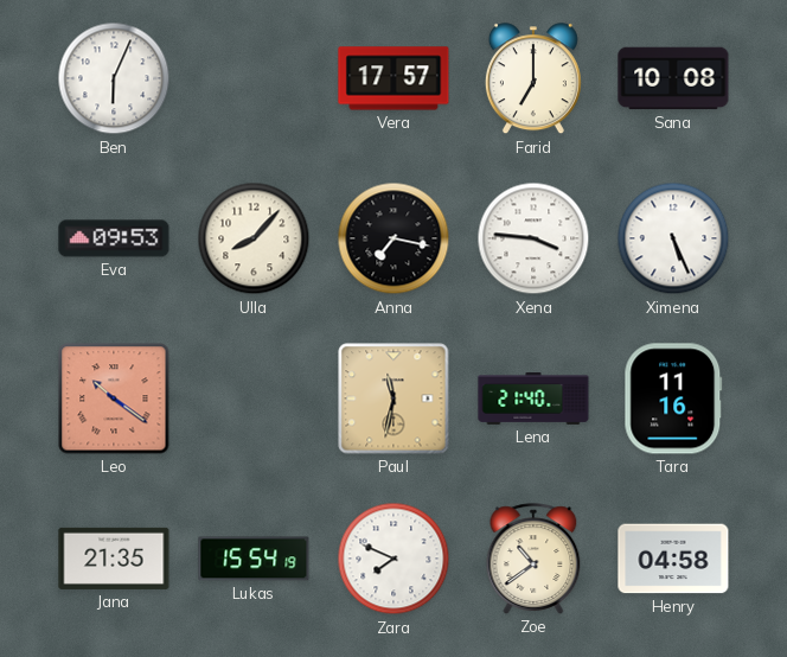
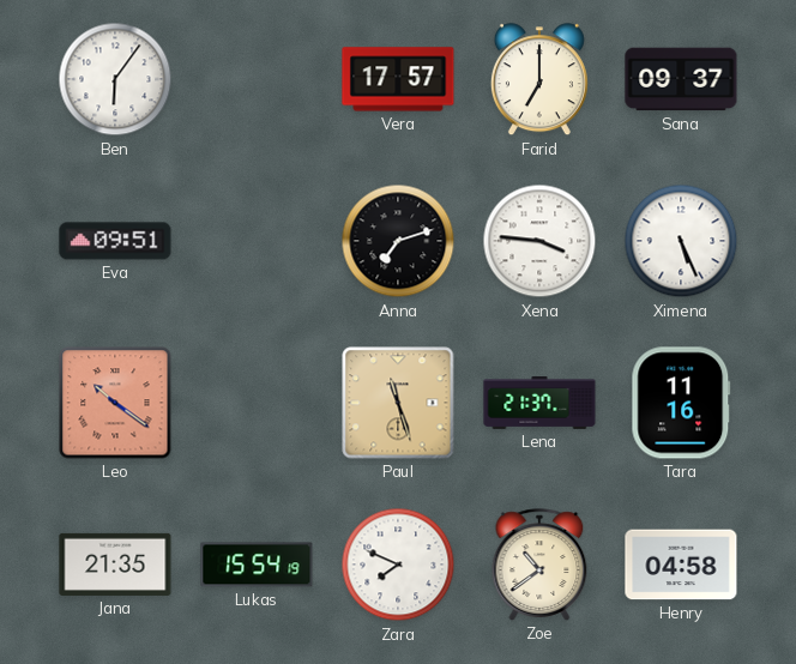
Ben: 6:04 -> 6:06
Sana: 10:08 -> 09:37
Eva: 09:53 -> 09:51
Ulla: 8:07 -> none
Anna: 7:17 -> 7:12
Paul: 11:32 -> 11:27
Lena: 21:40 -> 21:37
